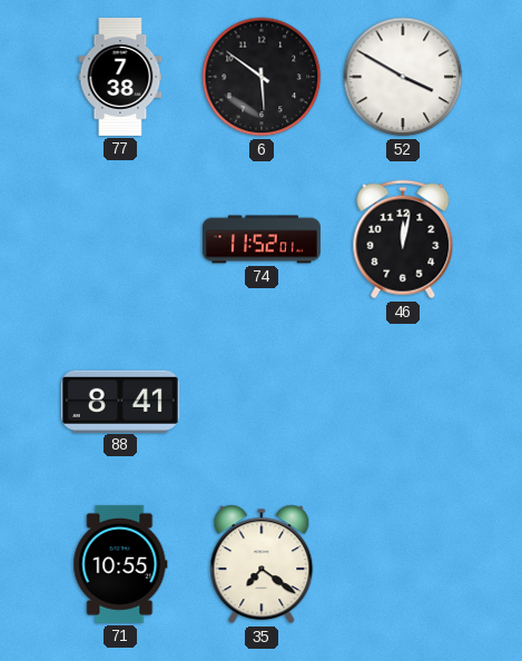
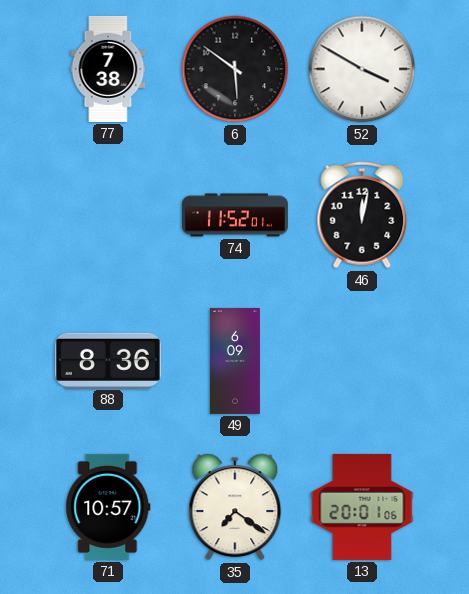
88: 8:41 -> 8:36
49: none -> 6:09
71: 10:55 -> 10:57
13: none -> 20:01
